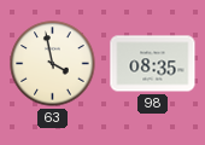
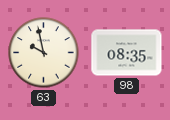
63: 3:58 -> 9:58
